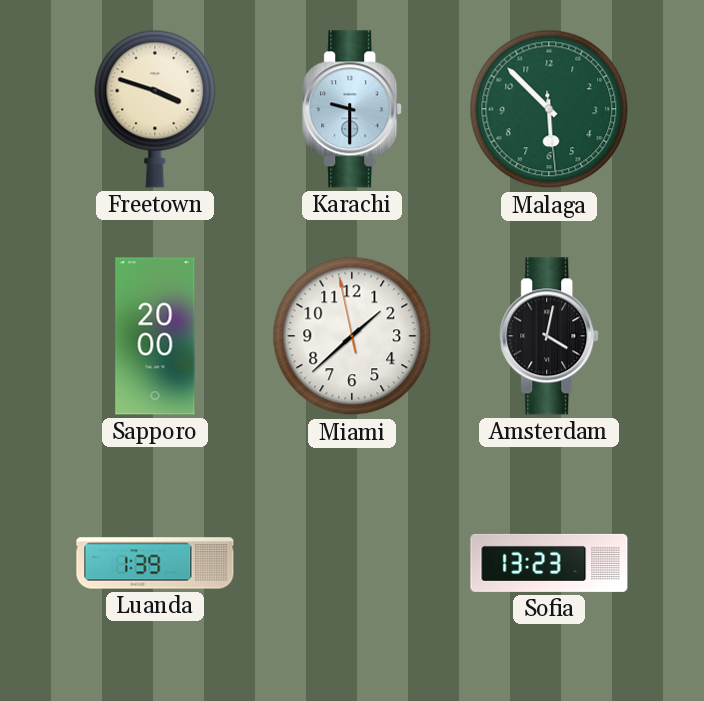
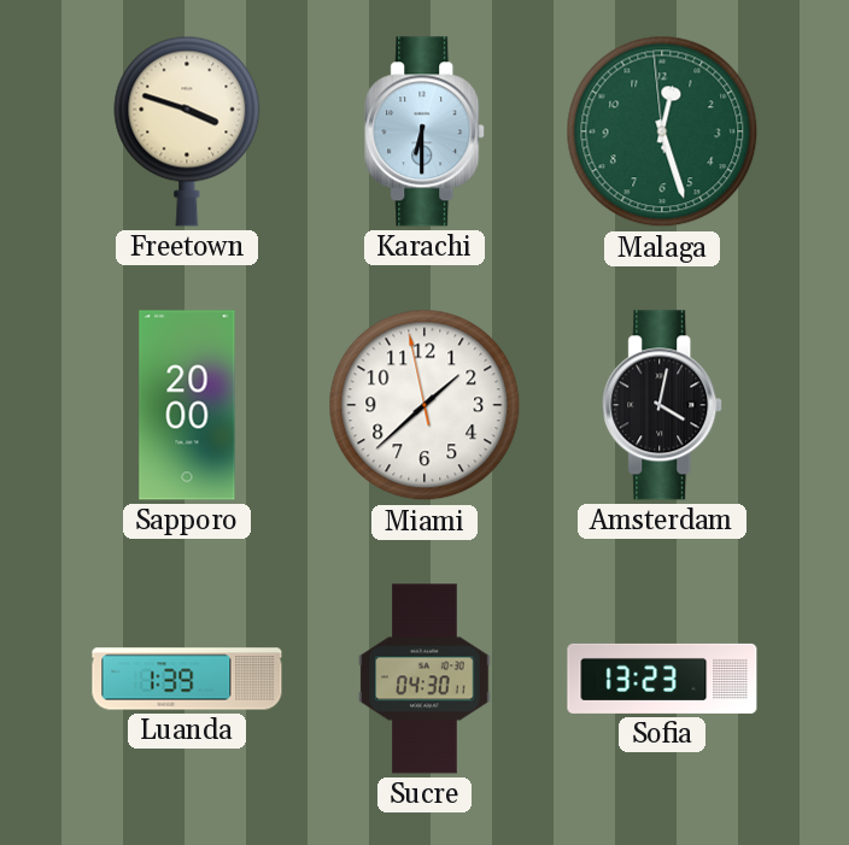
Karachi: 9:30 -> 6:30
Malaga: 5:52 -> 12:26
Sucre: none -> 04:30
